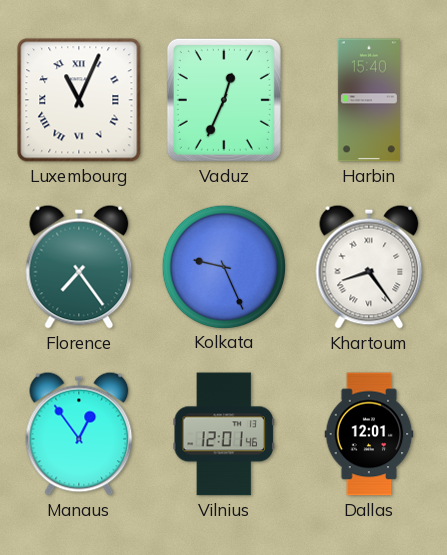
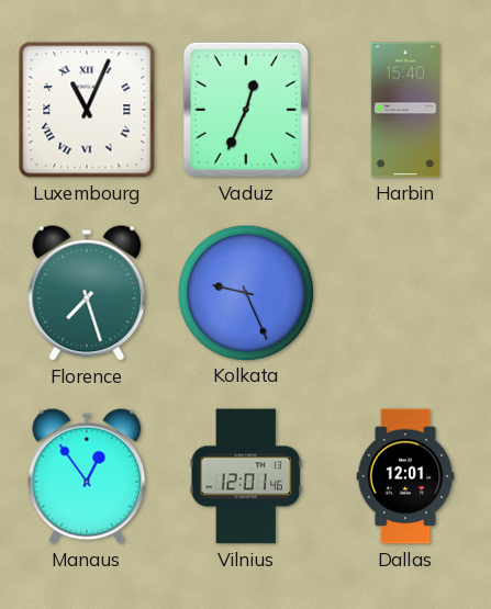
Florence: 7:24 -> 7:27
Khartoum: 8:24 -> none
